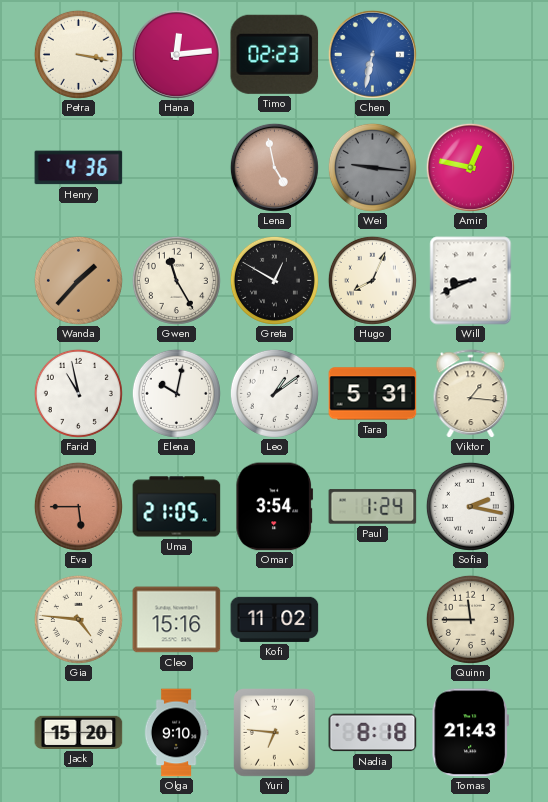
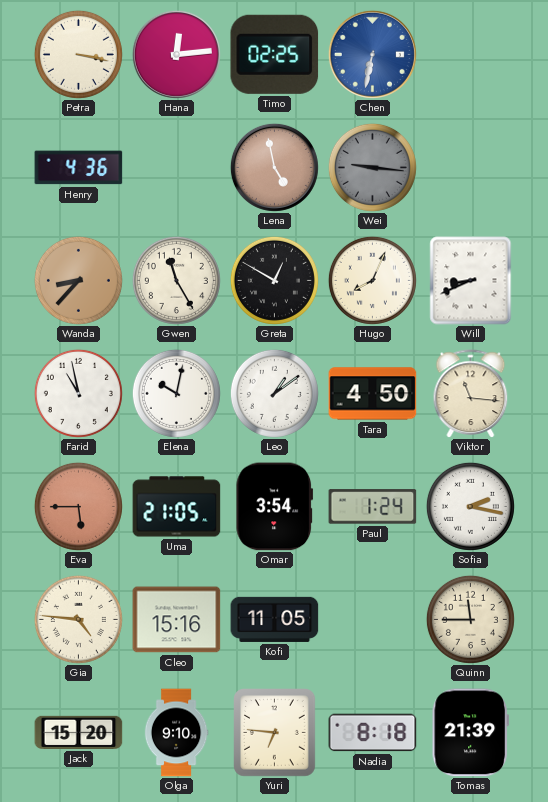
Timo: 02:23 -> 02:25
Amir: 12:47 -> none
Wanda: 1:37 -> 8:37
Tara: 5:31 -> 4:50
Viktor: 1:16 -> 11:16
Kofi: 11:02 -> 11:05
Tomas: 21:43 -> 21:39
